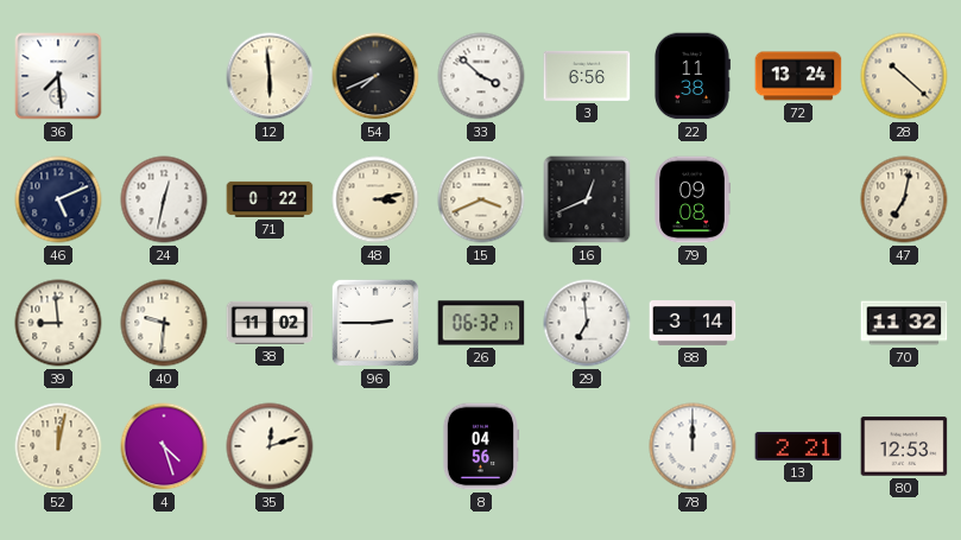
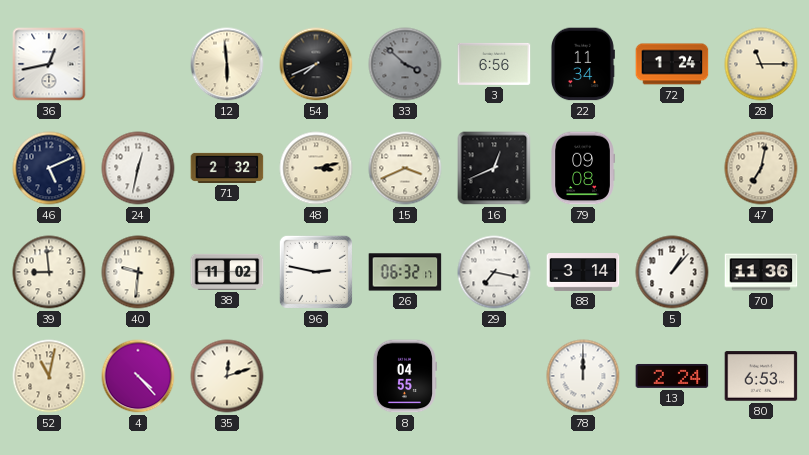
36: 7:29 -> 12:43
33 dial: white -> grey
22: 11:38 -> 11:34
72: 13:24 -> 1:24
28: 10:22 -> 11:15
71: 0:22 -> 2:32
96: 2:45 -> 2:47
29: 6:59 -> 7:17
5: none -> 1:07
70: 11:32 -> 11:36
52: 12:02 -> 11:02
4: 4:27 -> 4:23
8: 04:56 -> 04:55
13: 2:21 -> 2:24
80: 12:53 -> 6:53
